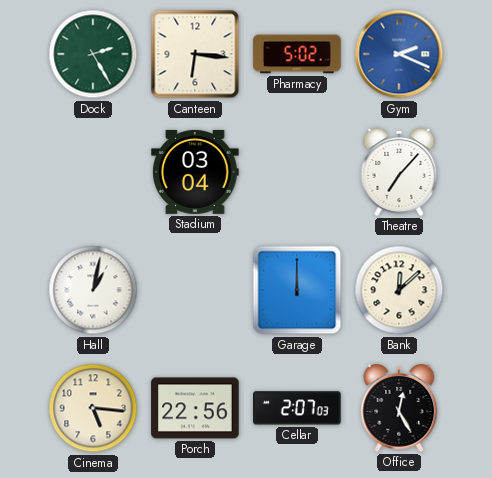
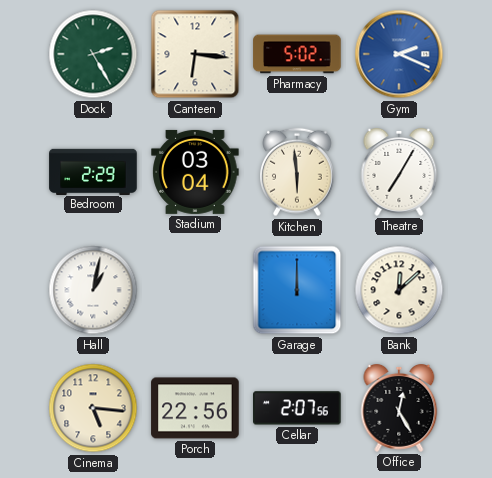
Bedroom: none -> 2:29
Kitchen: none -> 5:59
Theatre: 7:07 -> 7:05
Cellar: 2:07:03 -> 2:07:56
